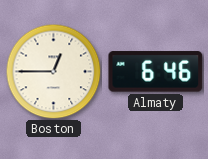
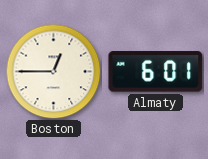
Almaty: 6:46 -> 6:01
